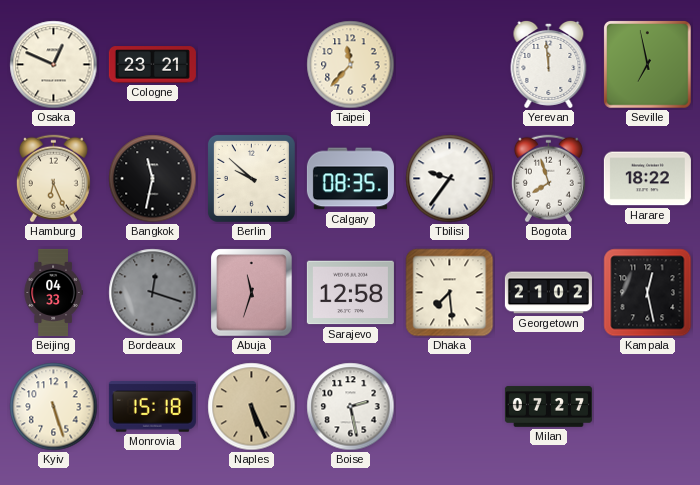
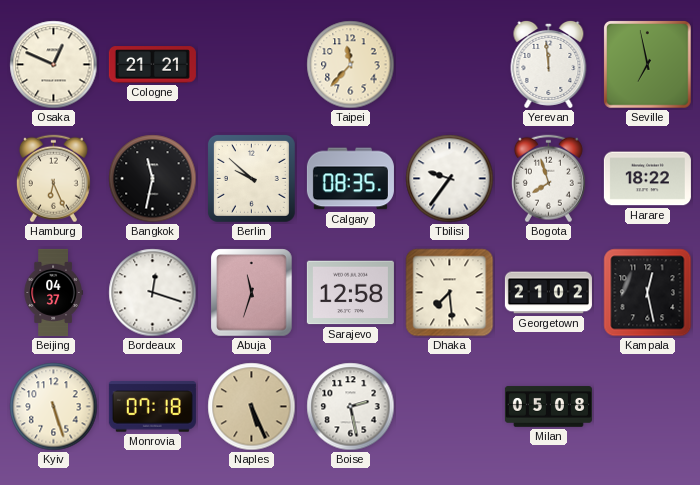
Cologne: 23:21 -> 21:21
Beijing: 04:33 -> 04:37
Bordeaux dial: grey -> white
Monrovia: 15:18 -> 07:18
Milan: 07:27 -> 05:08
